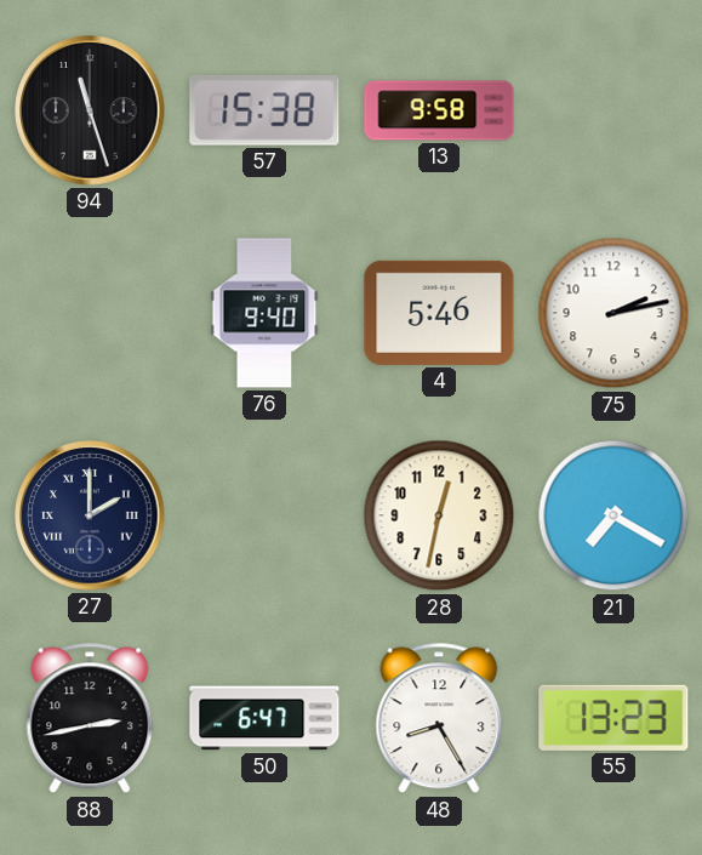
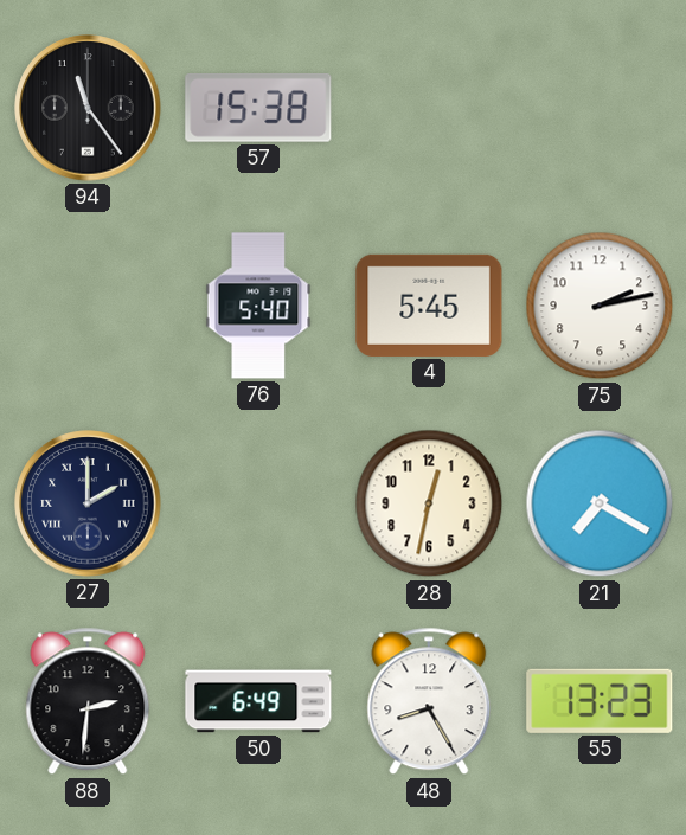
94: 11:27 -> 11:24
13: 9:58 -> none
76: 9:40 -> 5:40
4: 5:46 -> 5:45
88: 2:43 -> 2:31
50: 6:47 -> 6:49
